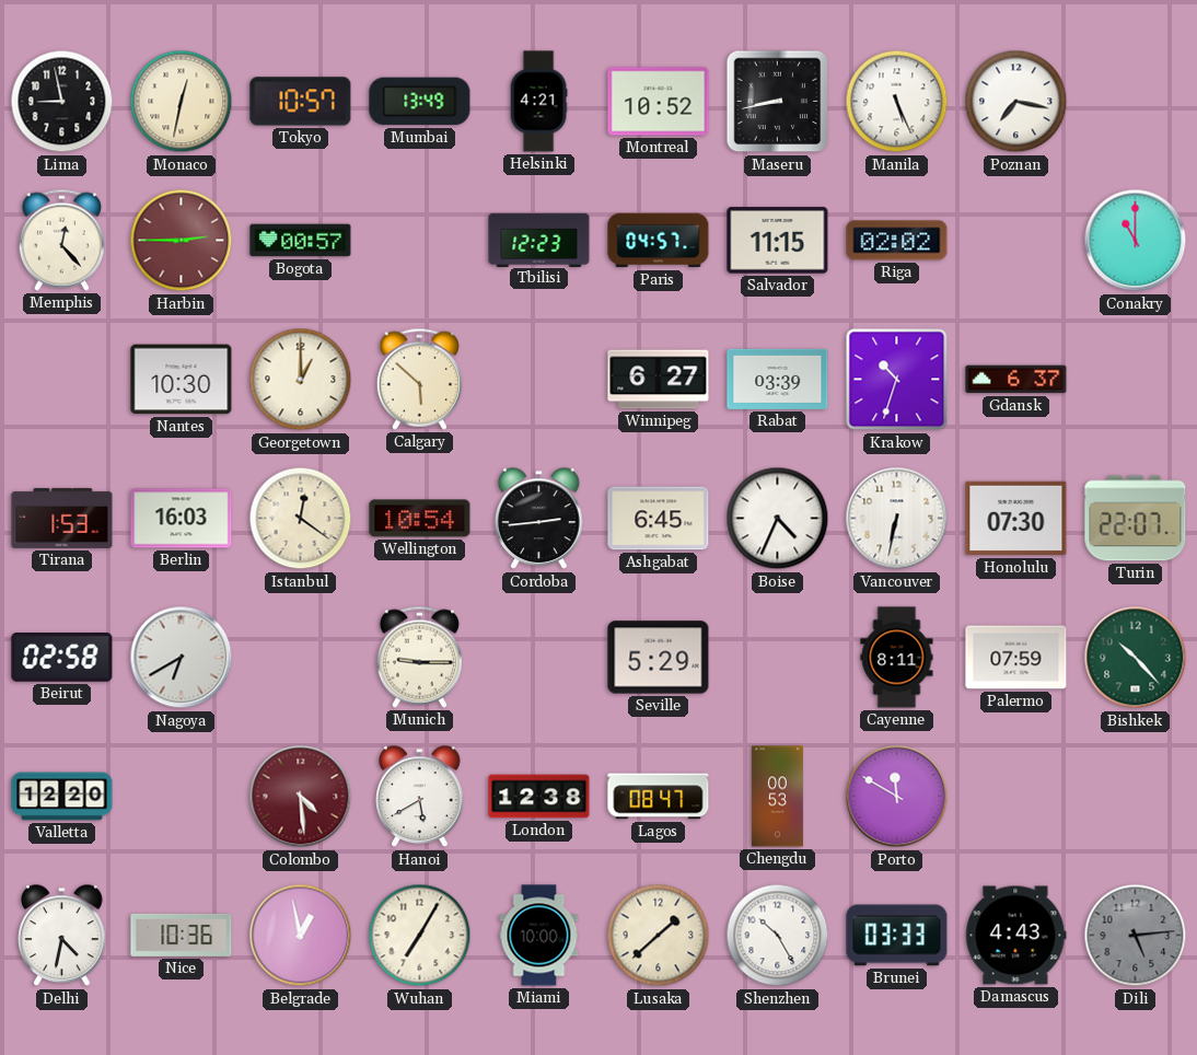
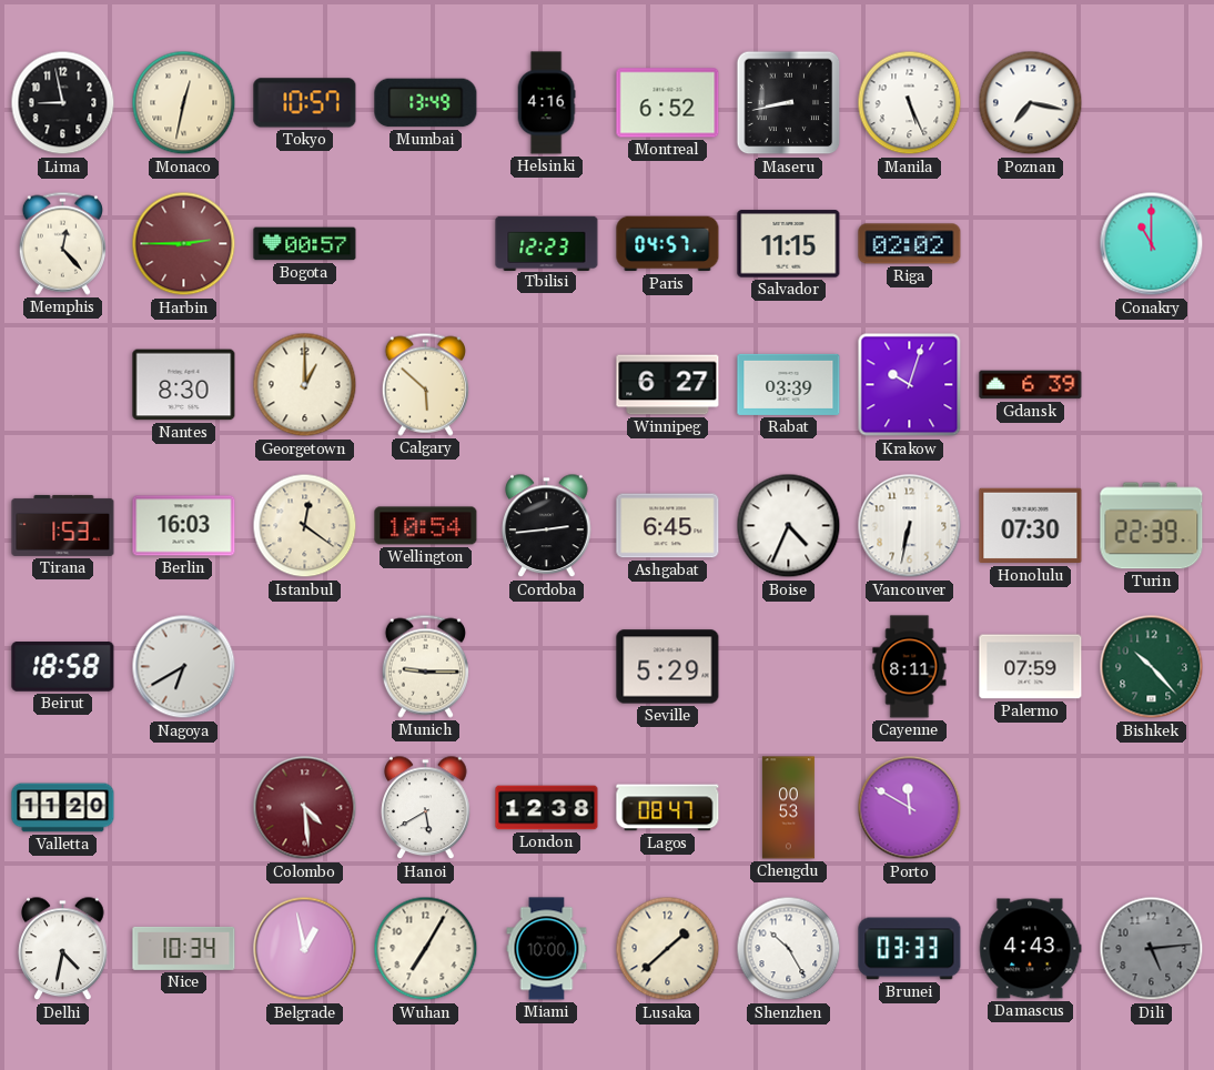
Helsinki: 4:21 -> 4:16
Montreal: 10:52 -> 6:52
Nantes: 10:30 -> 8:30
Krakow: 10:33 -> 10:03
Gdansk: 6:37 -> 6:39
Turin: 22:07 -> 22:39
Beirut: 02:58 -> 18:58
Valletta: 12:20 -> 11:20
Nice: 10:36 -> 10:34
